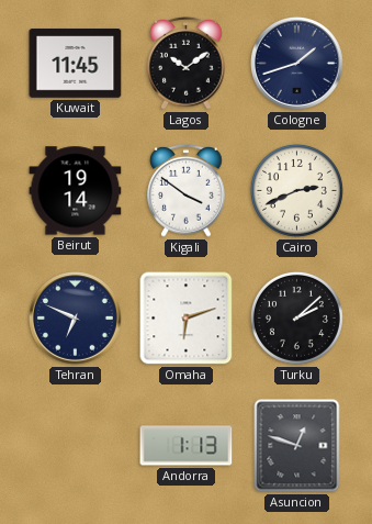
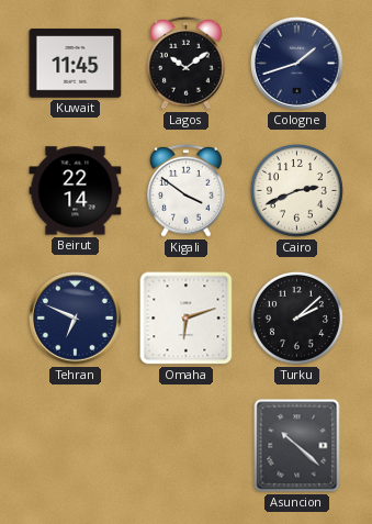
Beirut: 19:14 -> 22:14
Andorra: 1:13 -> none
Asuncion: 12:48 -> 10:22
